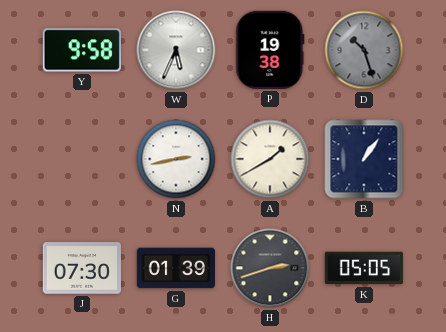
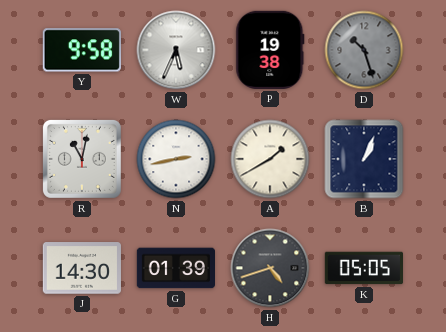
R: none -> 11:02
B: 1:06 -> 1:04
J: 07:30 -> 14:30
H: 2:42 -> 4:42
